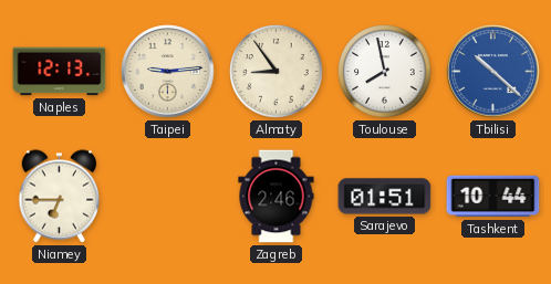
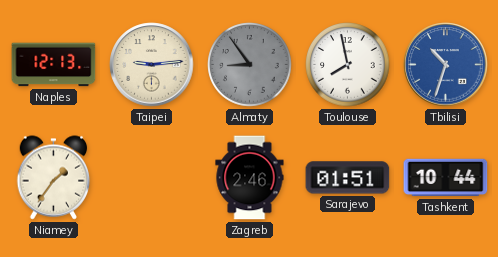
Almaty dial: cream -> grey
Tbilisi: 10:22 -> 10:33
Niamey: 6:45 -> 1:36
